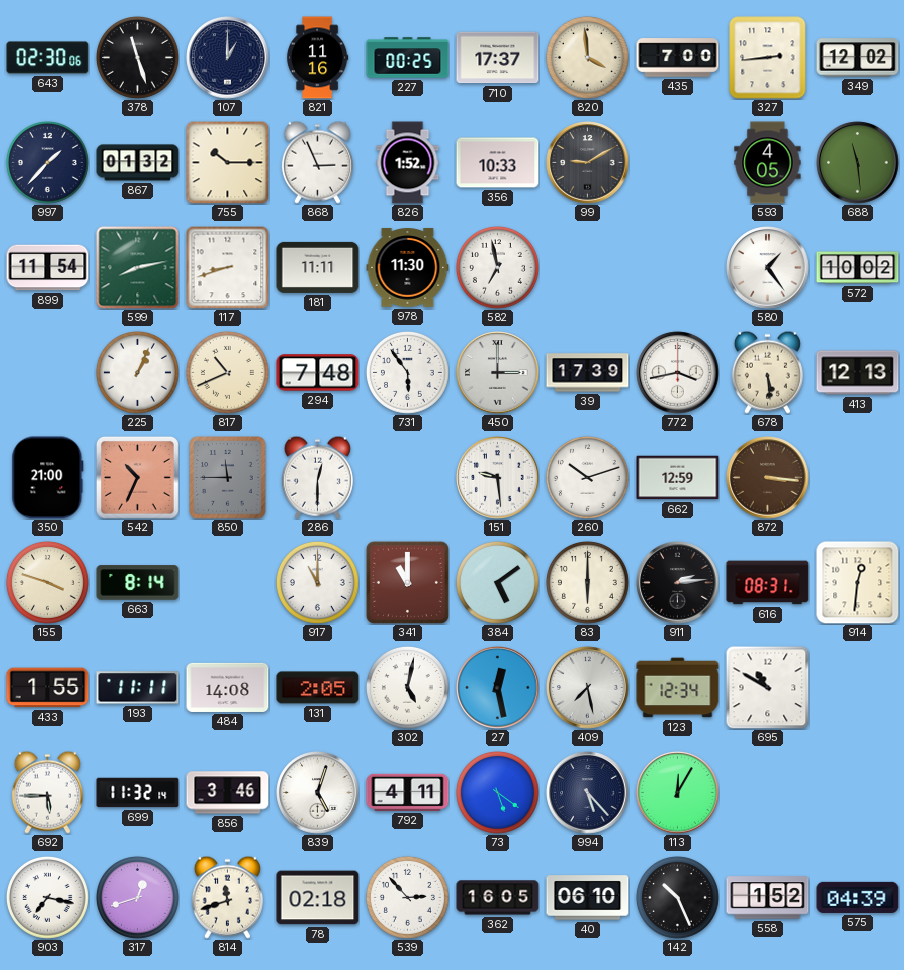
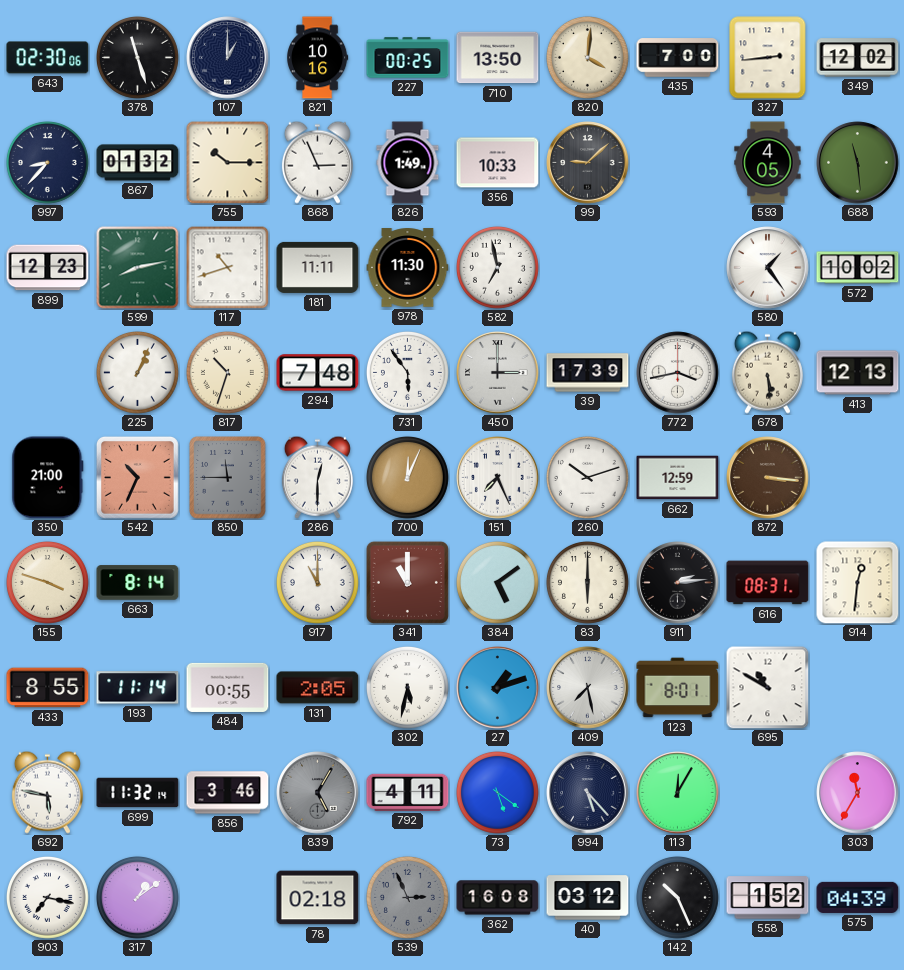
821: 11:16 -> 10:16
710: 17:37 -> 13:50
820: 3:59 -> 4:01
997: 1:37 -> 8:37
826: 1:52 -> 1:49
99: 9:10 -> 9:08
899: 11:54 -> 12:23
117: 8:42 -> 10:42
817: 10:41 -> 10:33
700: none -> 12:04
151: 9:29 -> 7:26
433: 1:55 -> 8:55
193: 11:11 -> 11:14
484: 14:08 -> 00:55
302: 5:02 -> 5:32
27: 12:28 -> 1:12
123: 12:34 -> 8:01
692: 5:45 -> 5:47
839: 5:03 -> 5:05
839 dial: white -> grey
303: none -> 11:35
317: 12:42 -> 1:09
814: 11:42 -> none
539: 2:53 -> 2:56
539 dial: white -> grey
362: 16:05 -> 16:08
40: 06:10 -> 03:12
